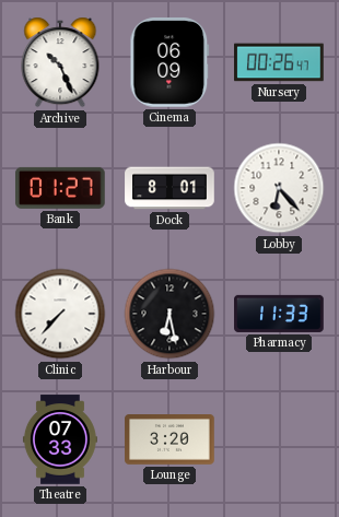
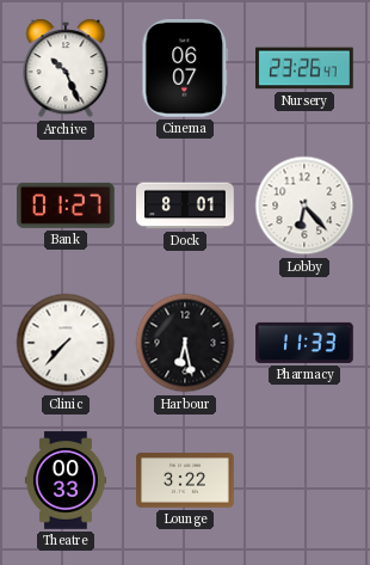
Cinema: 06:09 -> 06:07
Nursery: 00:26 -> 23:26
Theatre: 07:33 -> 00:33
Lounge: 3:20 -> 3:22
